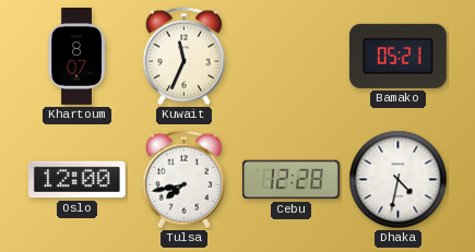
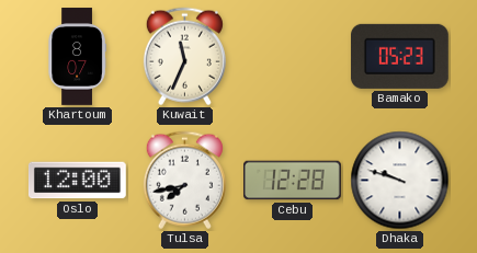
Bamako: 05:21 -> 05:23
Dhaka: 4:32 -> 9:48
